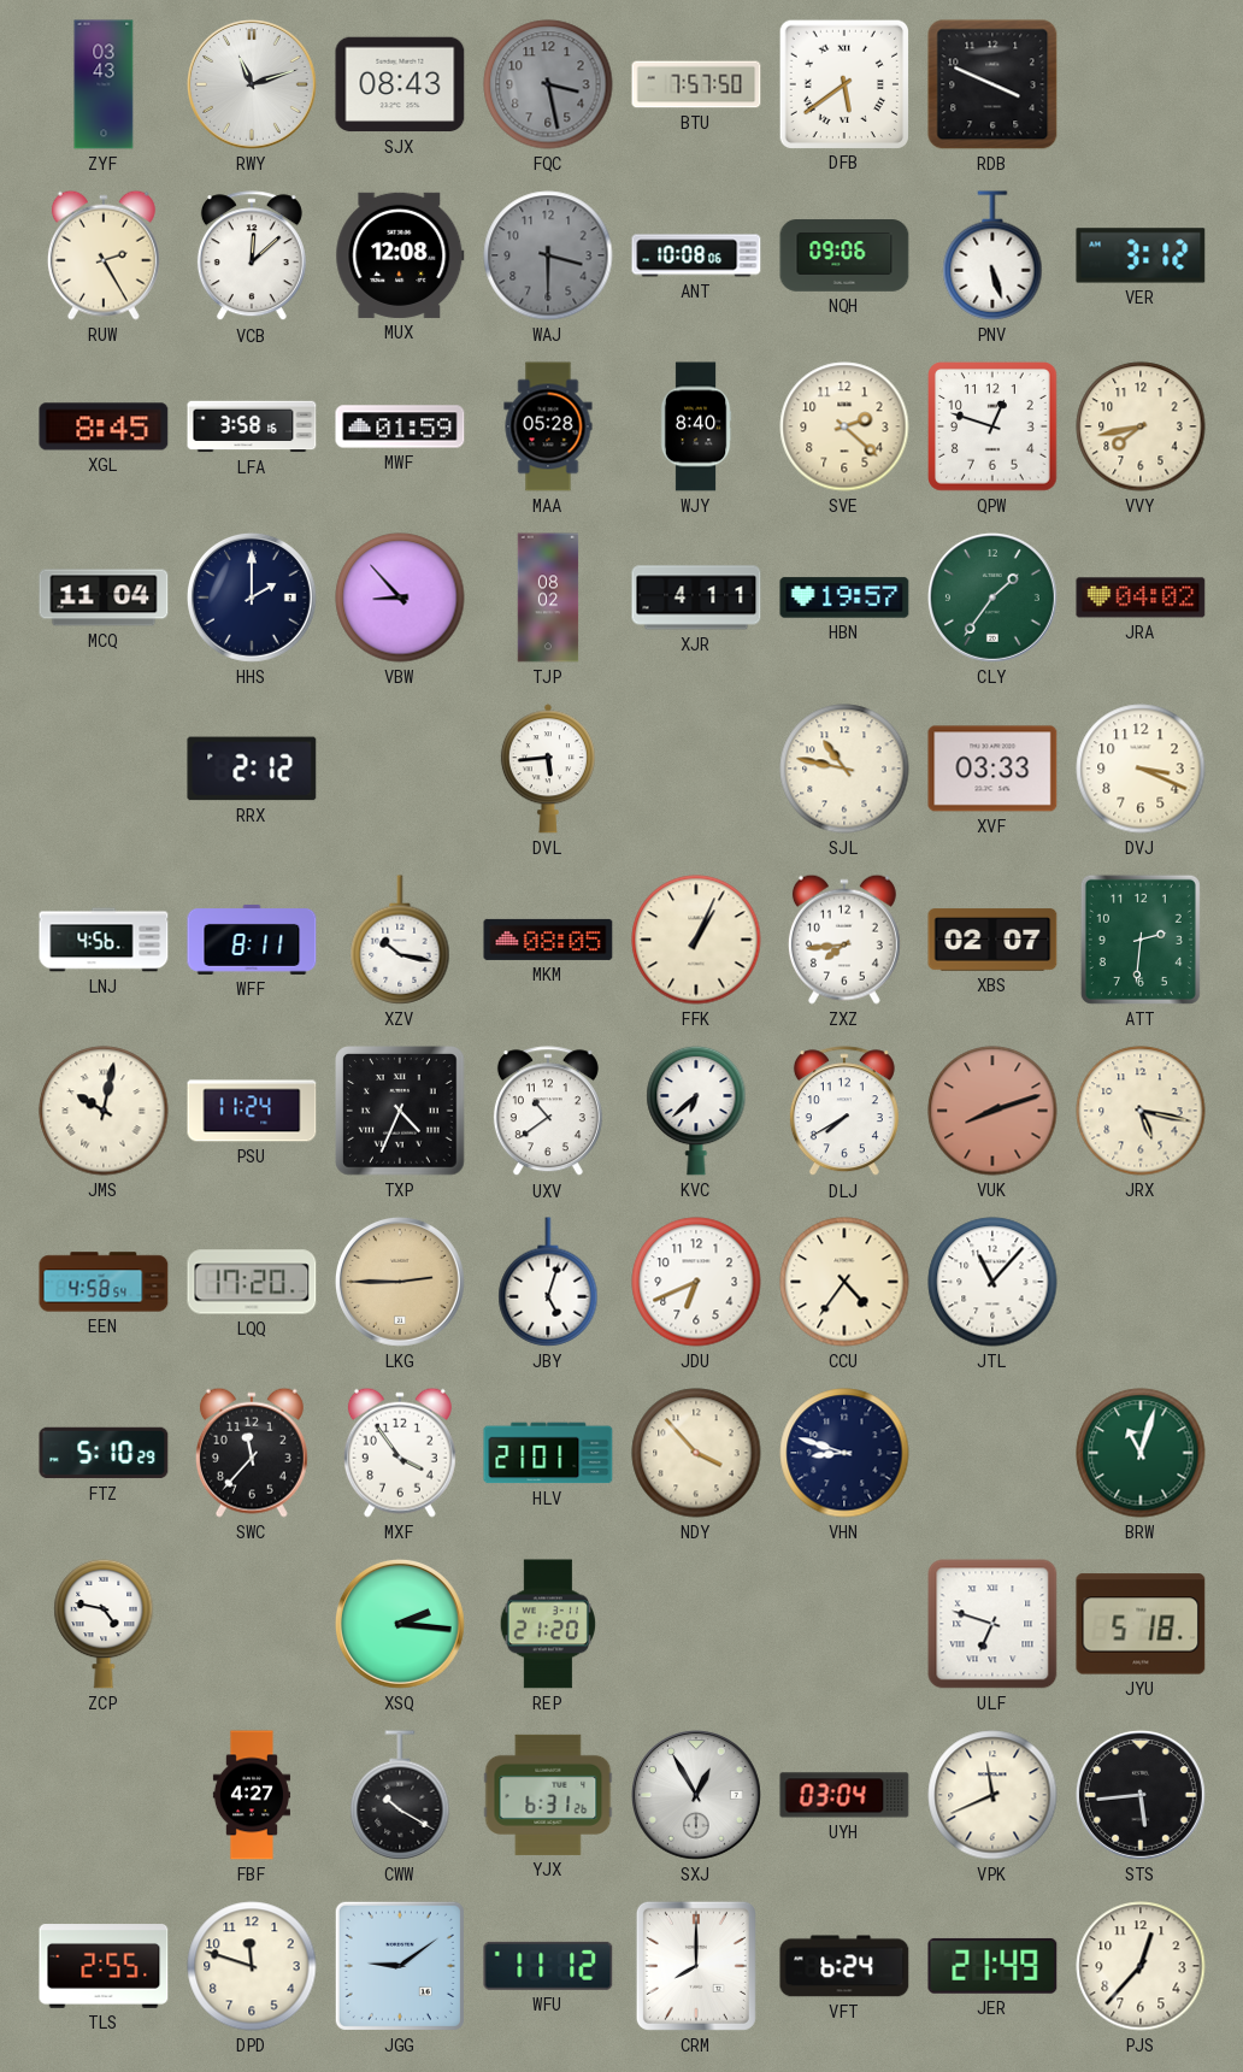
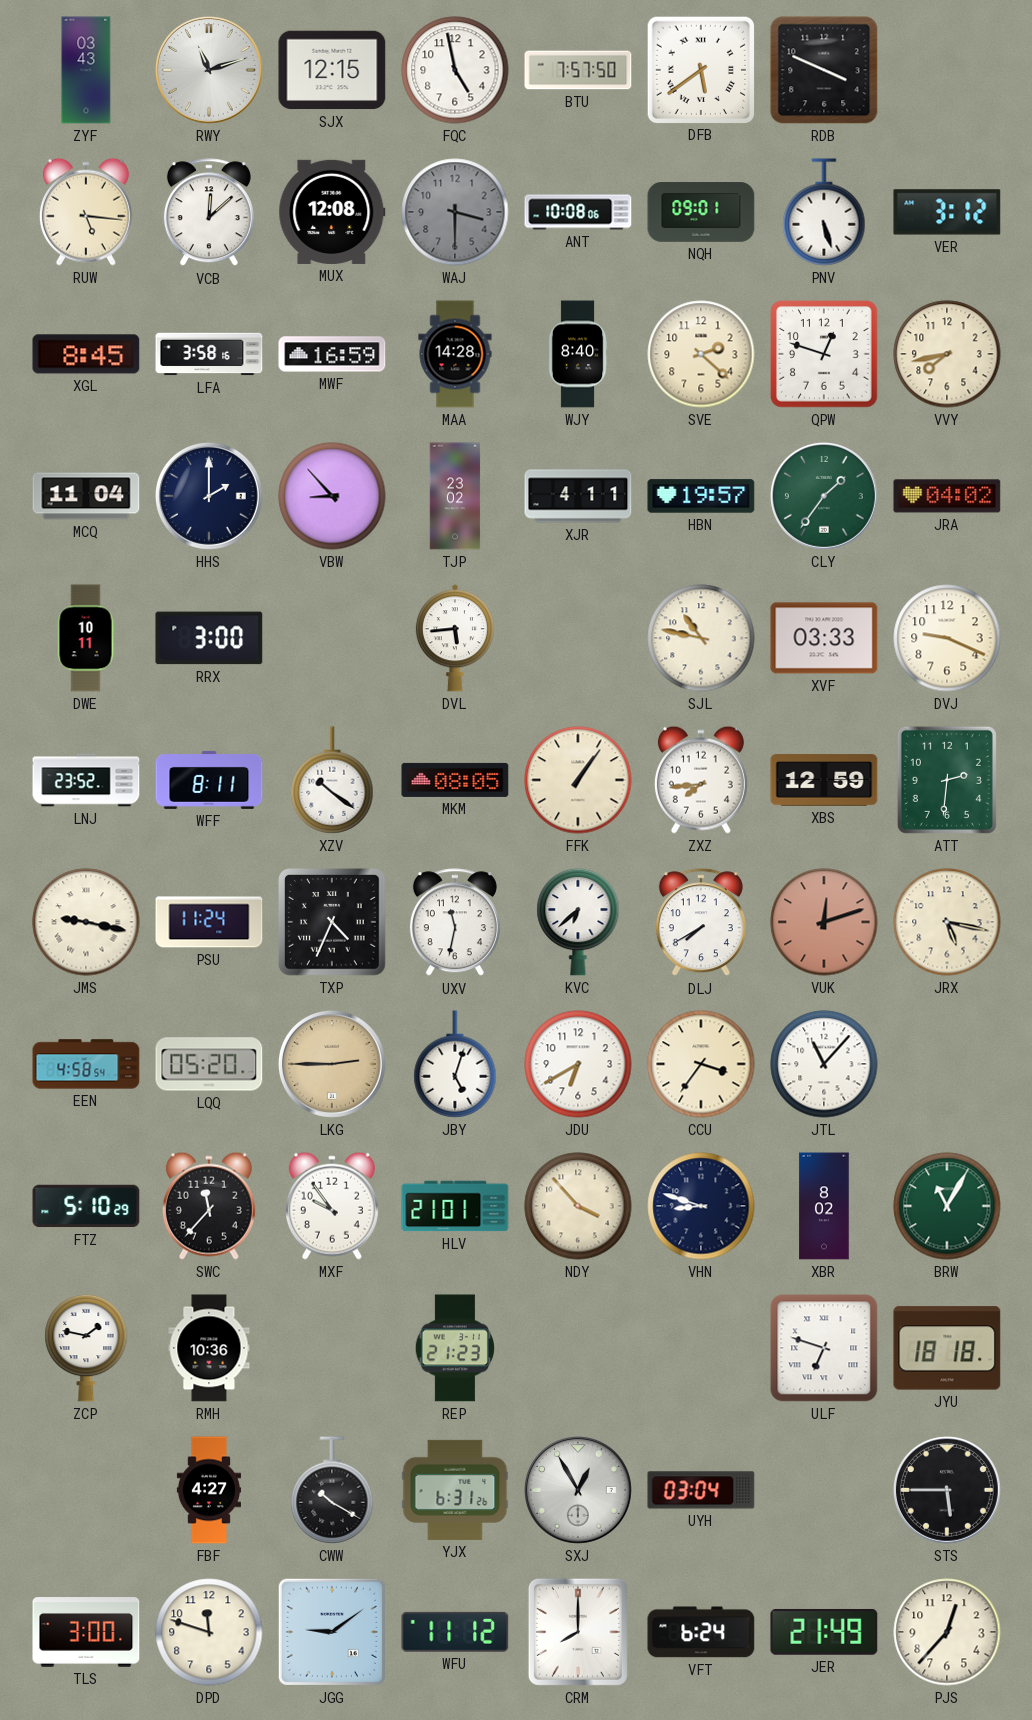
SJX: 08:43 -> 12:15
FQC: 3:28 -> 4:58
FQC dial: grey -> white
RUW: 2:25 -> 5:16
NQH: 09:06 -> 09:01
MWF: 01:59 -> 16:59
MAA: 05:28 -> 14:28
TJP: 08:02 -> 23:02
DWE: none -> 10:11
RRX: 2:12 -> 3:00
DVJ: 3:19 -> 9:19
LNJ: 4:56 -> 23:52
XZV: 10:17 -> 10:21
FFK: 1:04 -> 1:06
XBS: 02:07 -> 12:59
JMS: 10:02 -> 9:17
UXV: 10:39 -> 11:32
VUK: 8:12 -> 12:12
LQQ: 17:20 -> 05:20
JDU: 6:41 -> 6:40
CCU: 4:36 -> 3:36
MXF: 3:54 -> 9:54
XBR: none -> 8:02
BRW: 11:03 -> 11:05
ZCP: 4:47 -> 1:47
RMH: none -> 10:36
XSQ: 2:16 -> none
REP: 21:20 -> 21:23
JYU: 5:18 -> 18:18
VPK: 11:41 -> none
STS: 5:44 -> 5:45
TLS: 2:55 -> 3:00
